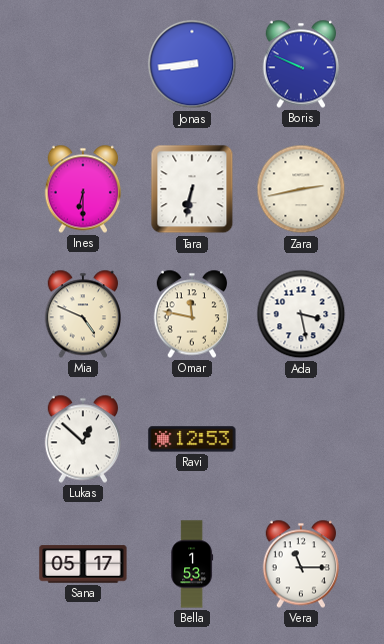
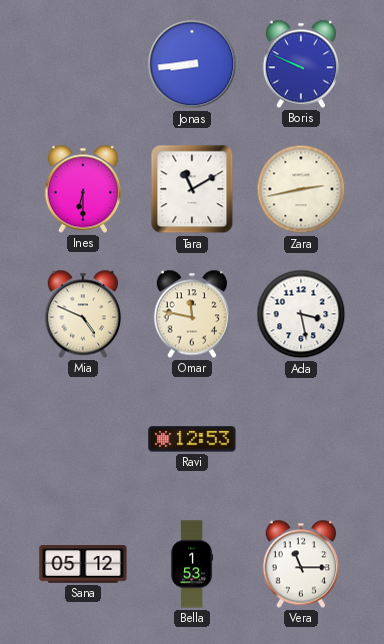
Tara: 6:32 -> 11:10
Lukas: 12:52 -> none
Sana: 05:17 -> 05:12
